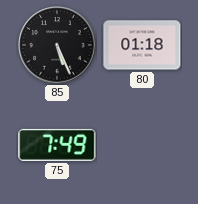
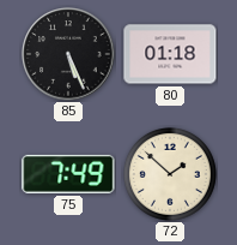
72: none -> 1:52
